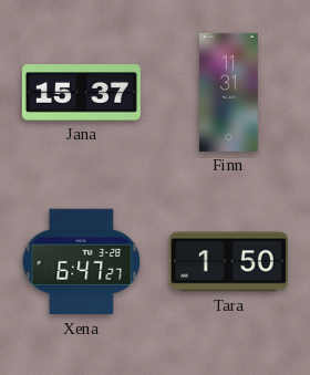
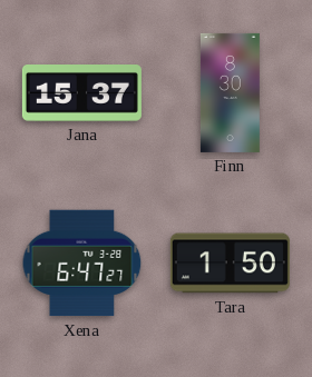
Finn: 11:31 -> 8:30
